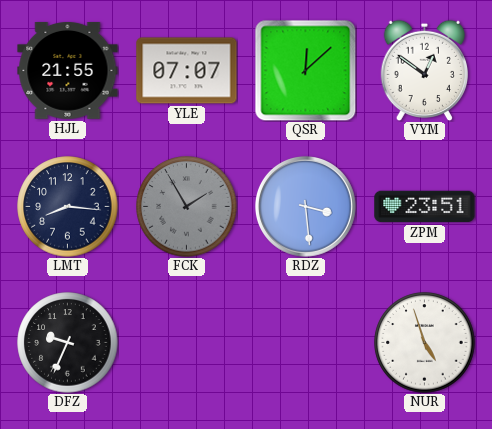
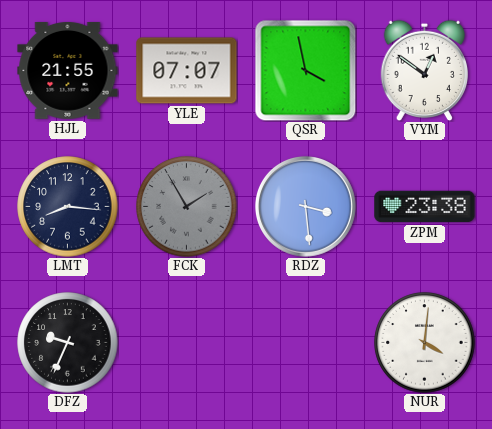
QSR: 12:08 -> 3:58
ZPM: 23:51 -> 23:38
NUR: 4:57 -> 4:01
